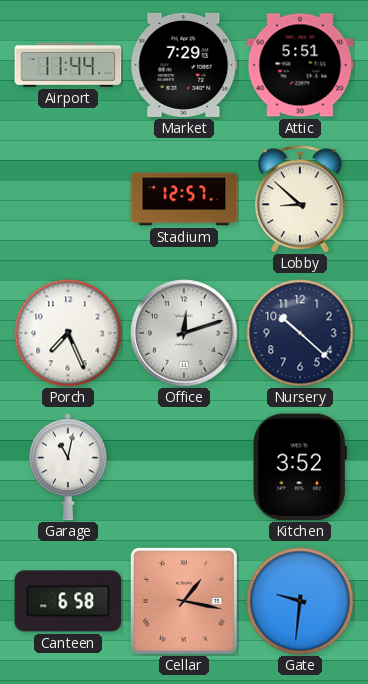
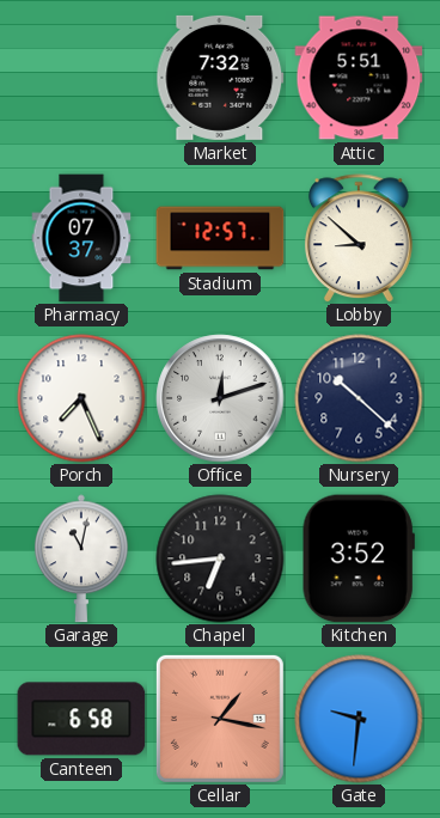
Airport: 11:44 -> none
Market: 7:29 -> 7:32
Pharmacy: none -> 07:37
Chapel: none -> 6:44
